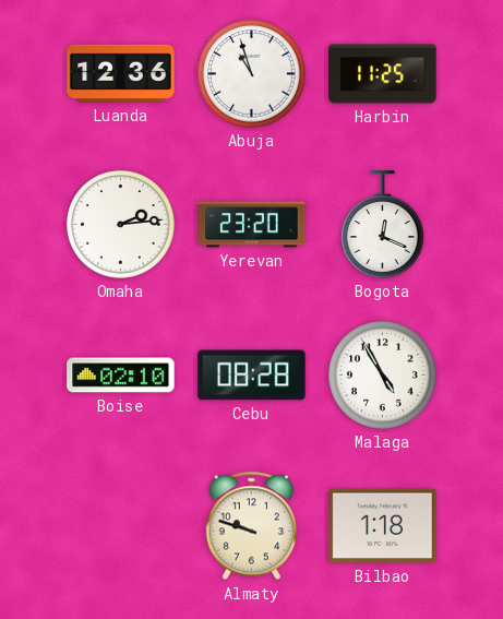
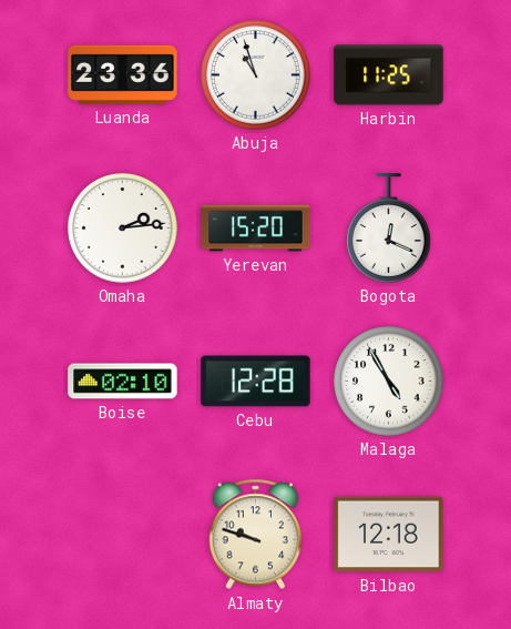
Luanda: 12:36 -> 23:36
Yerevan: 23:20 -> 15:20
Cebu: 08:28 -> 12:28
Bilbao: 1:18 -> 12:18
